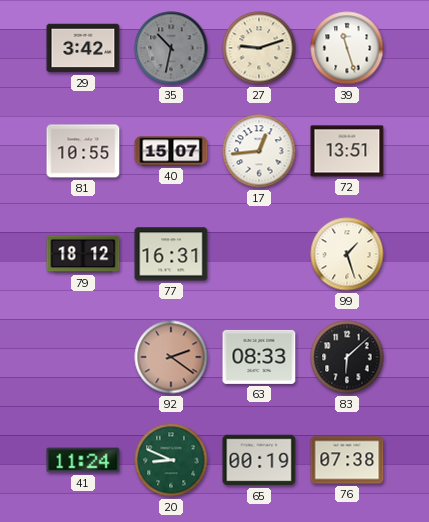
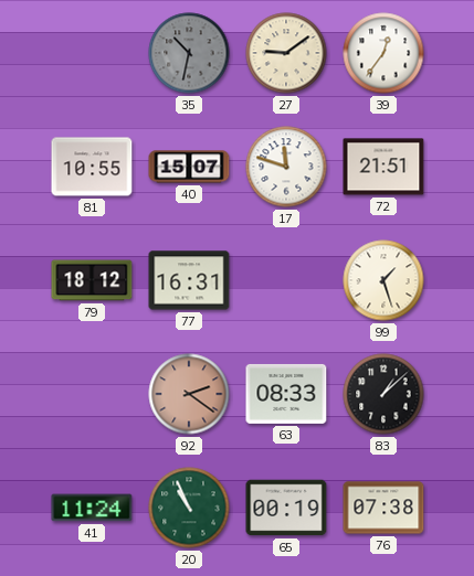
29: 3:42 -> none
27: 9:12 -> 9:09
39: 11:27 -> 12:36
17: 12:44 -> 11:48
72: 13:51 -> 21:51
83: 6:08 -> 1:08
20: 8:49 -> 10:56
